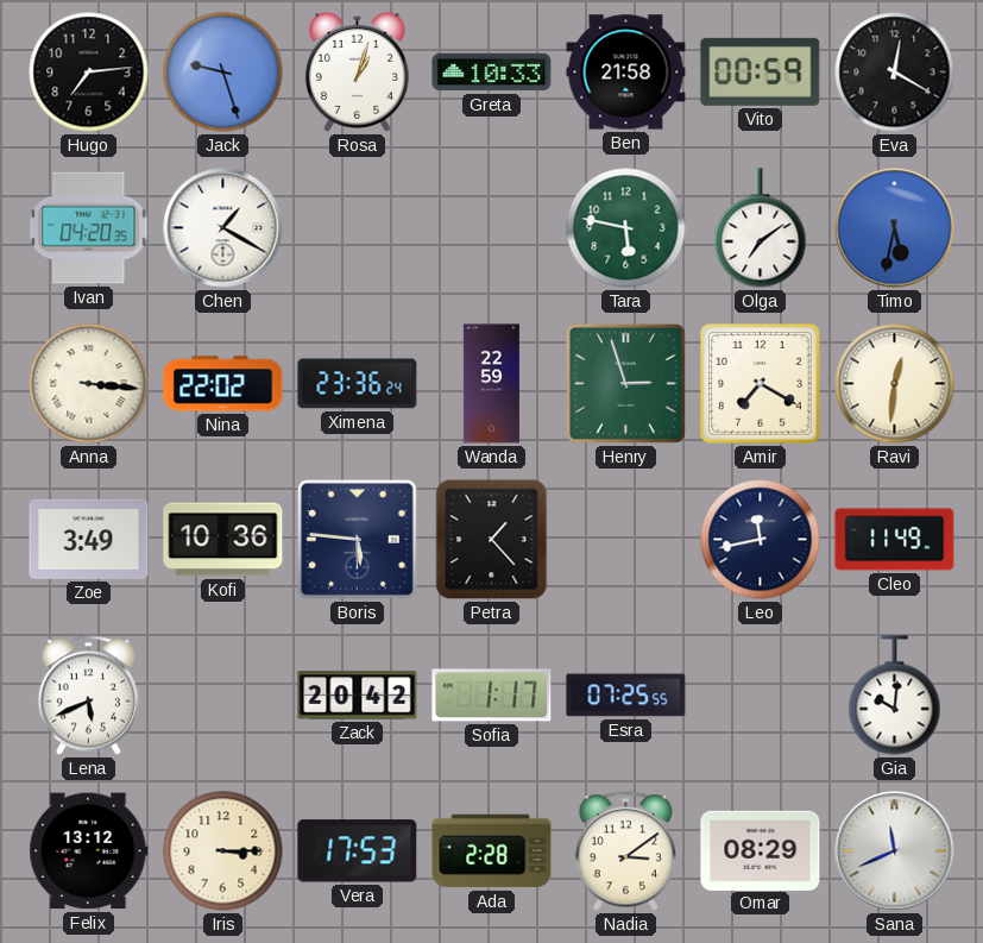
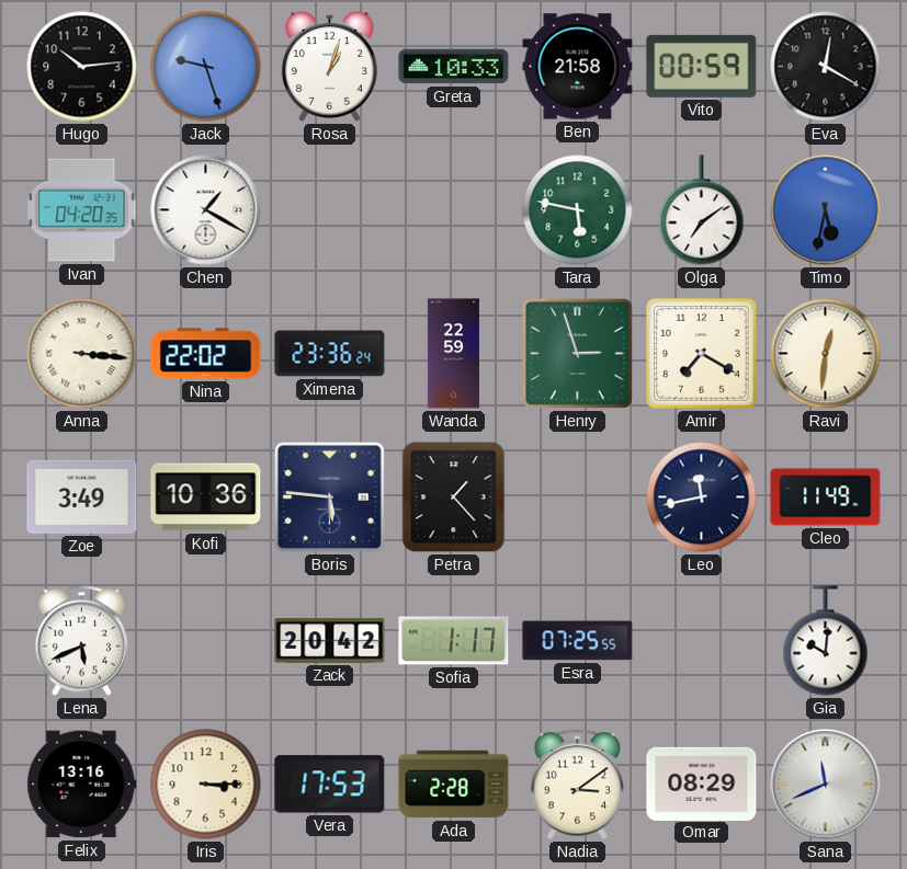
Hugo: 7:14 -> 10:14
Felix: 13:12 -> 13:16
